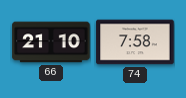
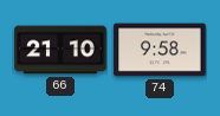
74: 7:58 -> 9:58
